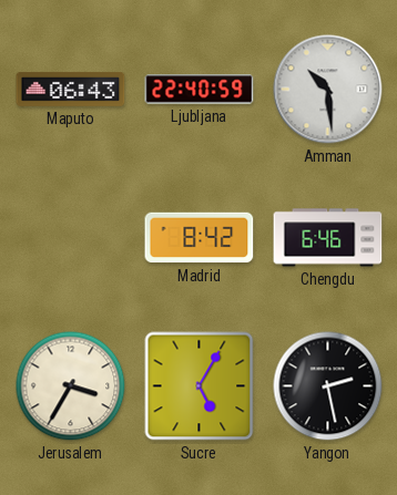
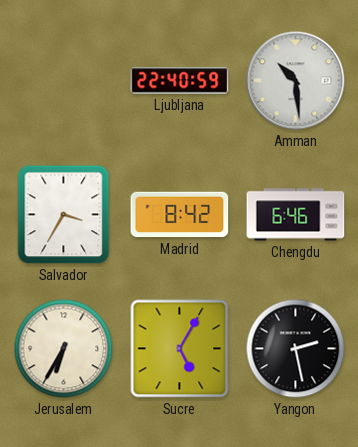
Maputo: 06:43 -> none
Salvador: none -> 3:35
Jerusalem: 3:35 -> 6:35
